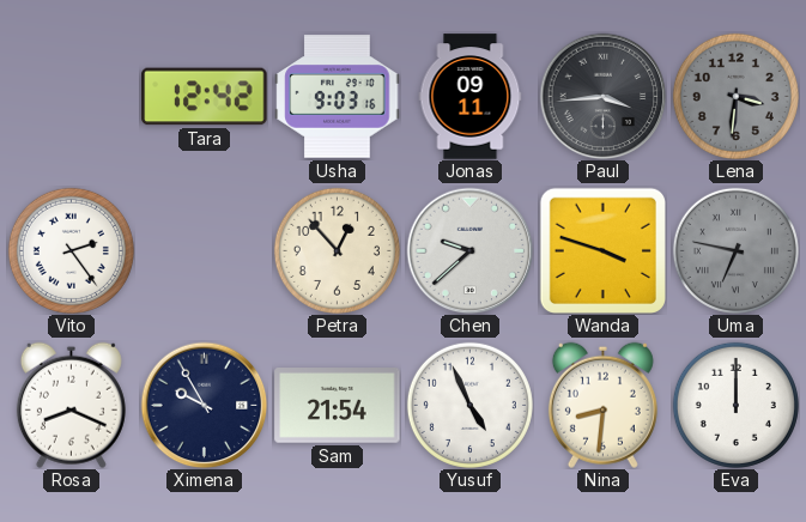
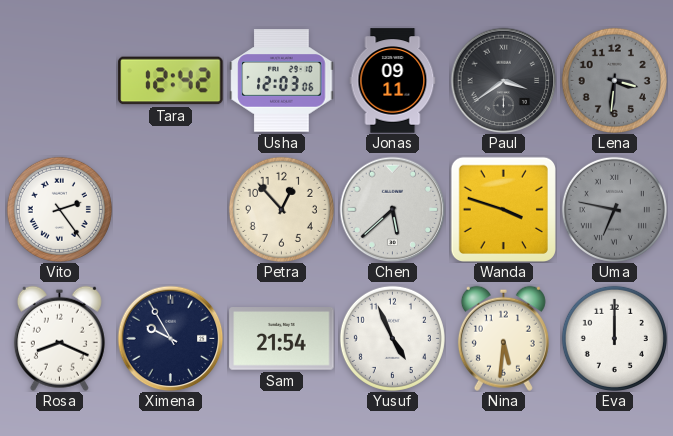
Usha: 9:03 -> 12:03
Paul: 3:44 -> 3:39
Chen: 9:38 -> 5:38
Nina: 8:31 -> 5:31
